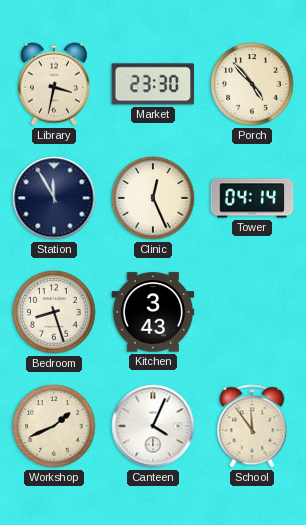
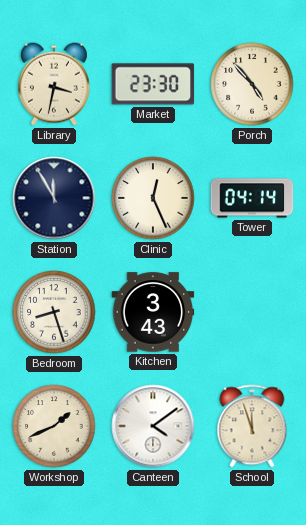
Canteen: 4:04 -> 4:09
School: 11:54 -> 11:57
